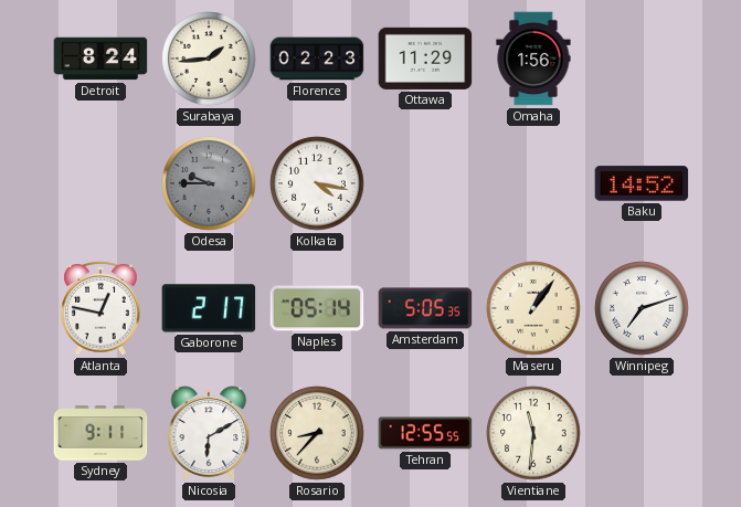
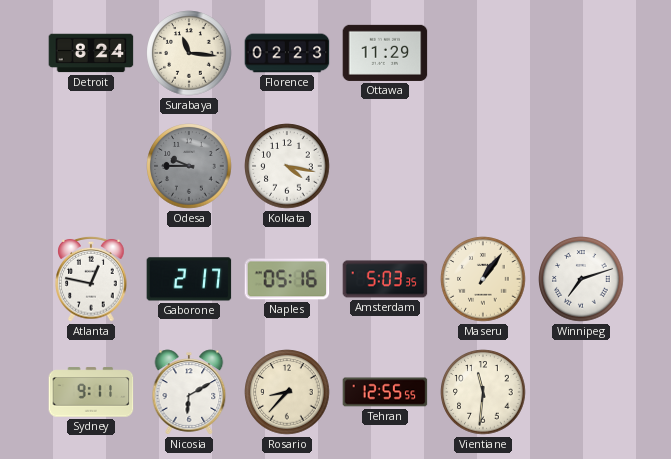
Surabaya: 1:44 -> 11:16
Omaha: 1:56 -> none
Baku: 14:52 -> none
Naples: 05:14 -> 05:16
Amsterdam: 5:05 -> 5:03
